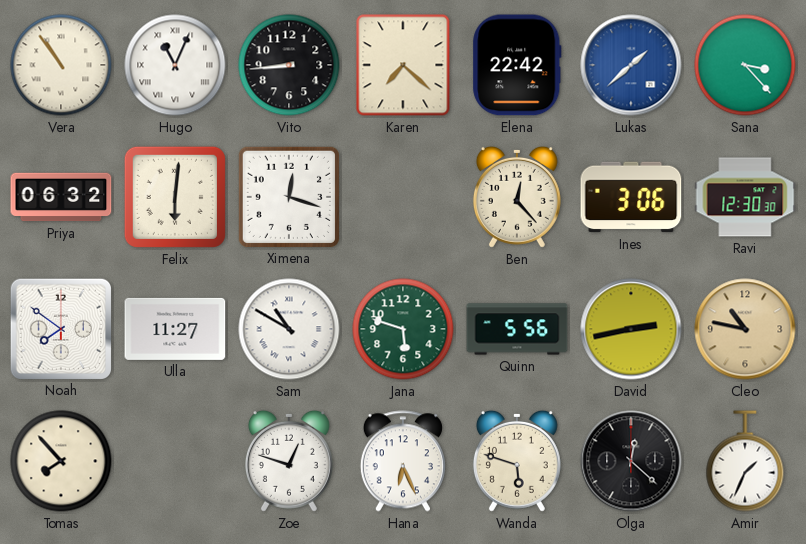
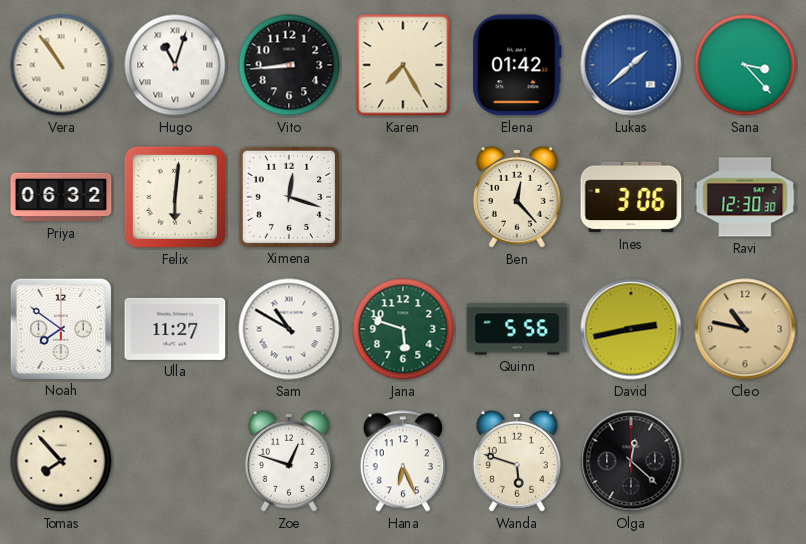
Hugo: 11:04 -> 11:03
Karen: 7:22 -> 7:25
Elena: 22:42 -> 01:42
Amir: 1:34 -> none
